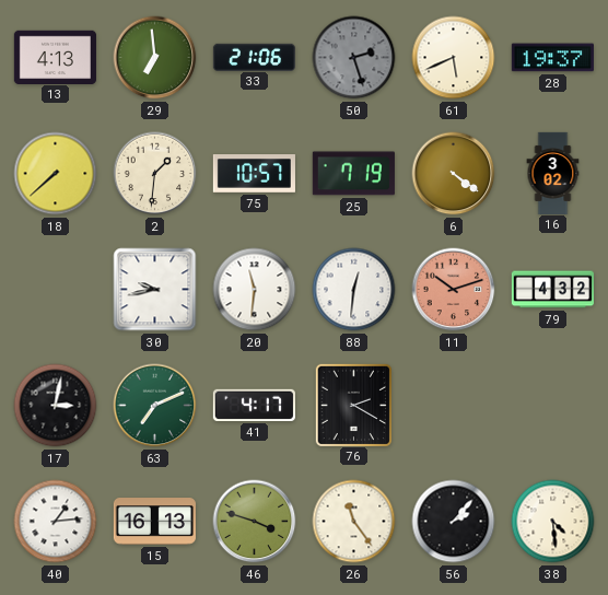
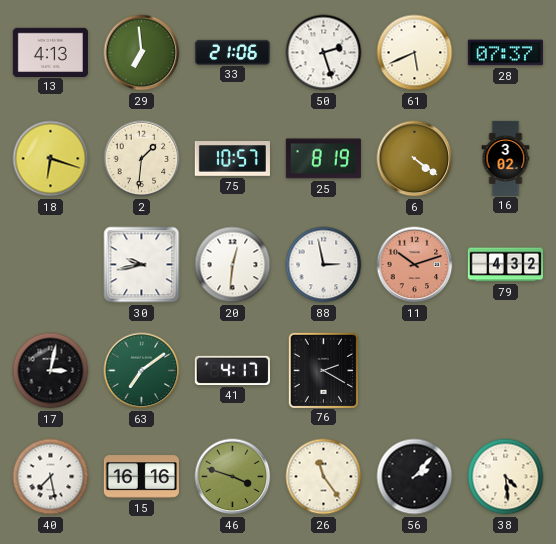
50 dial: grey -> white
28: 19:37 -> 07:37
18: 7:38 -> 6:18
25: 7:19 -> 8:19
20: 11:31 -> 12:31
88: 12:31 -> 2:58
63: 7:11 -> 7:09
40: 1:14 -> 7:28
15: 16:13 -> 16:16
